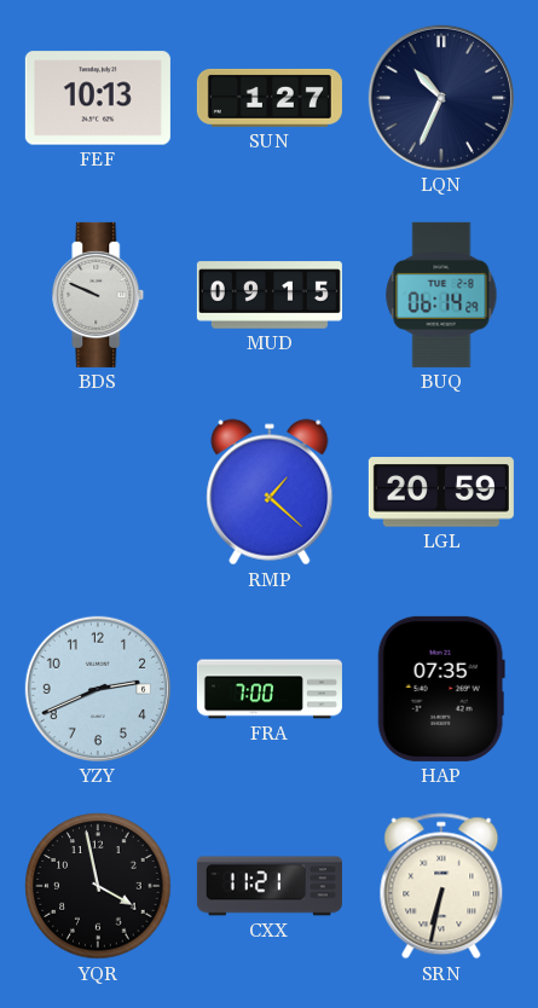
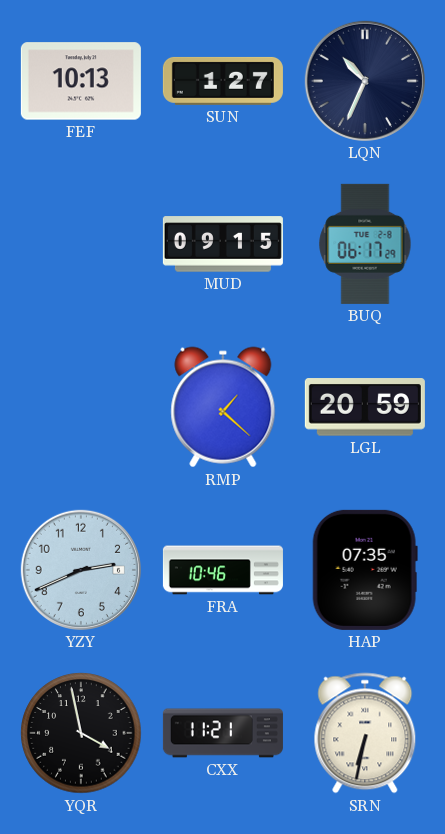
BDS: 9:49 -> none
BUQ: 06:14 -> 06:17
FRA: 7:00 -> 10:46
